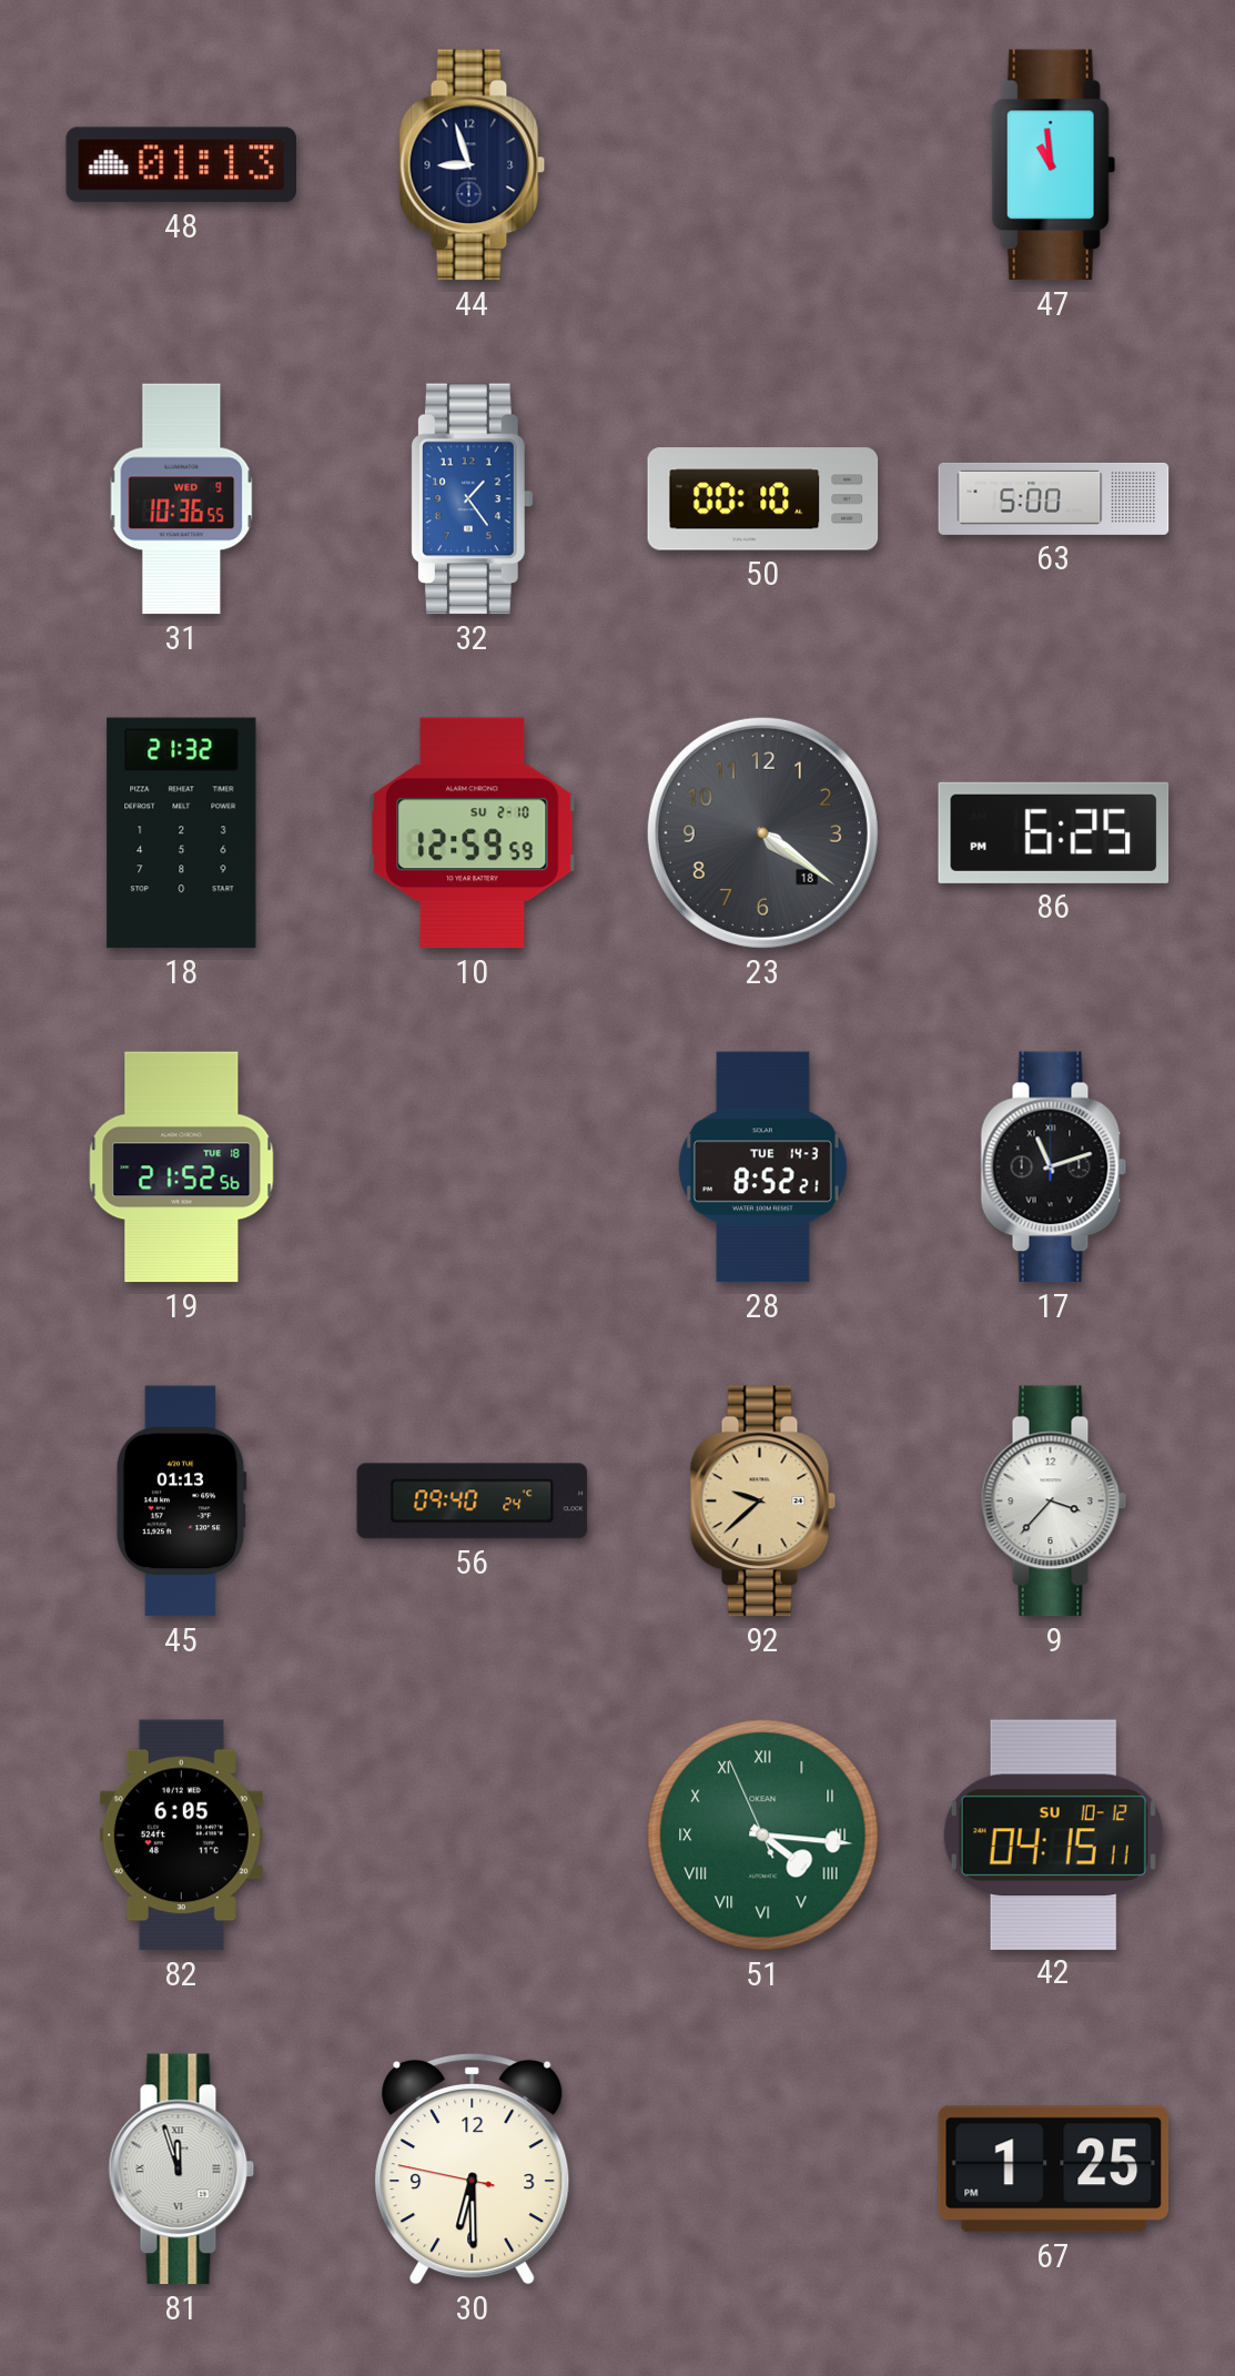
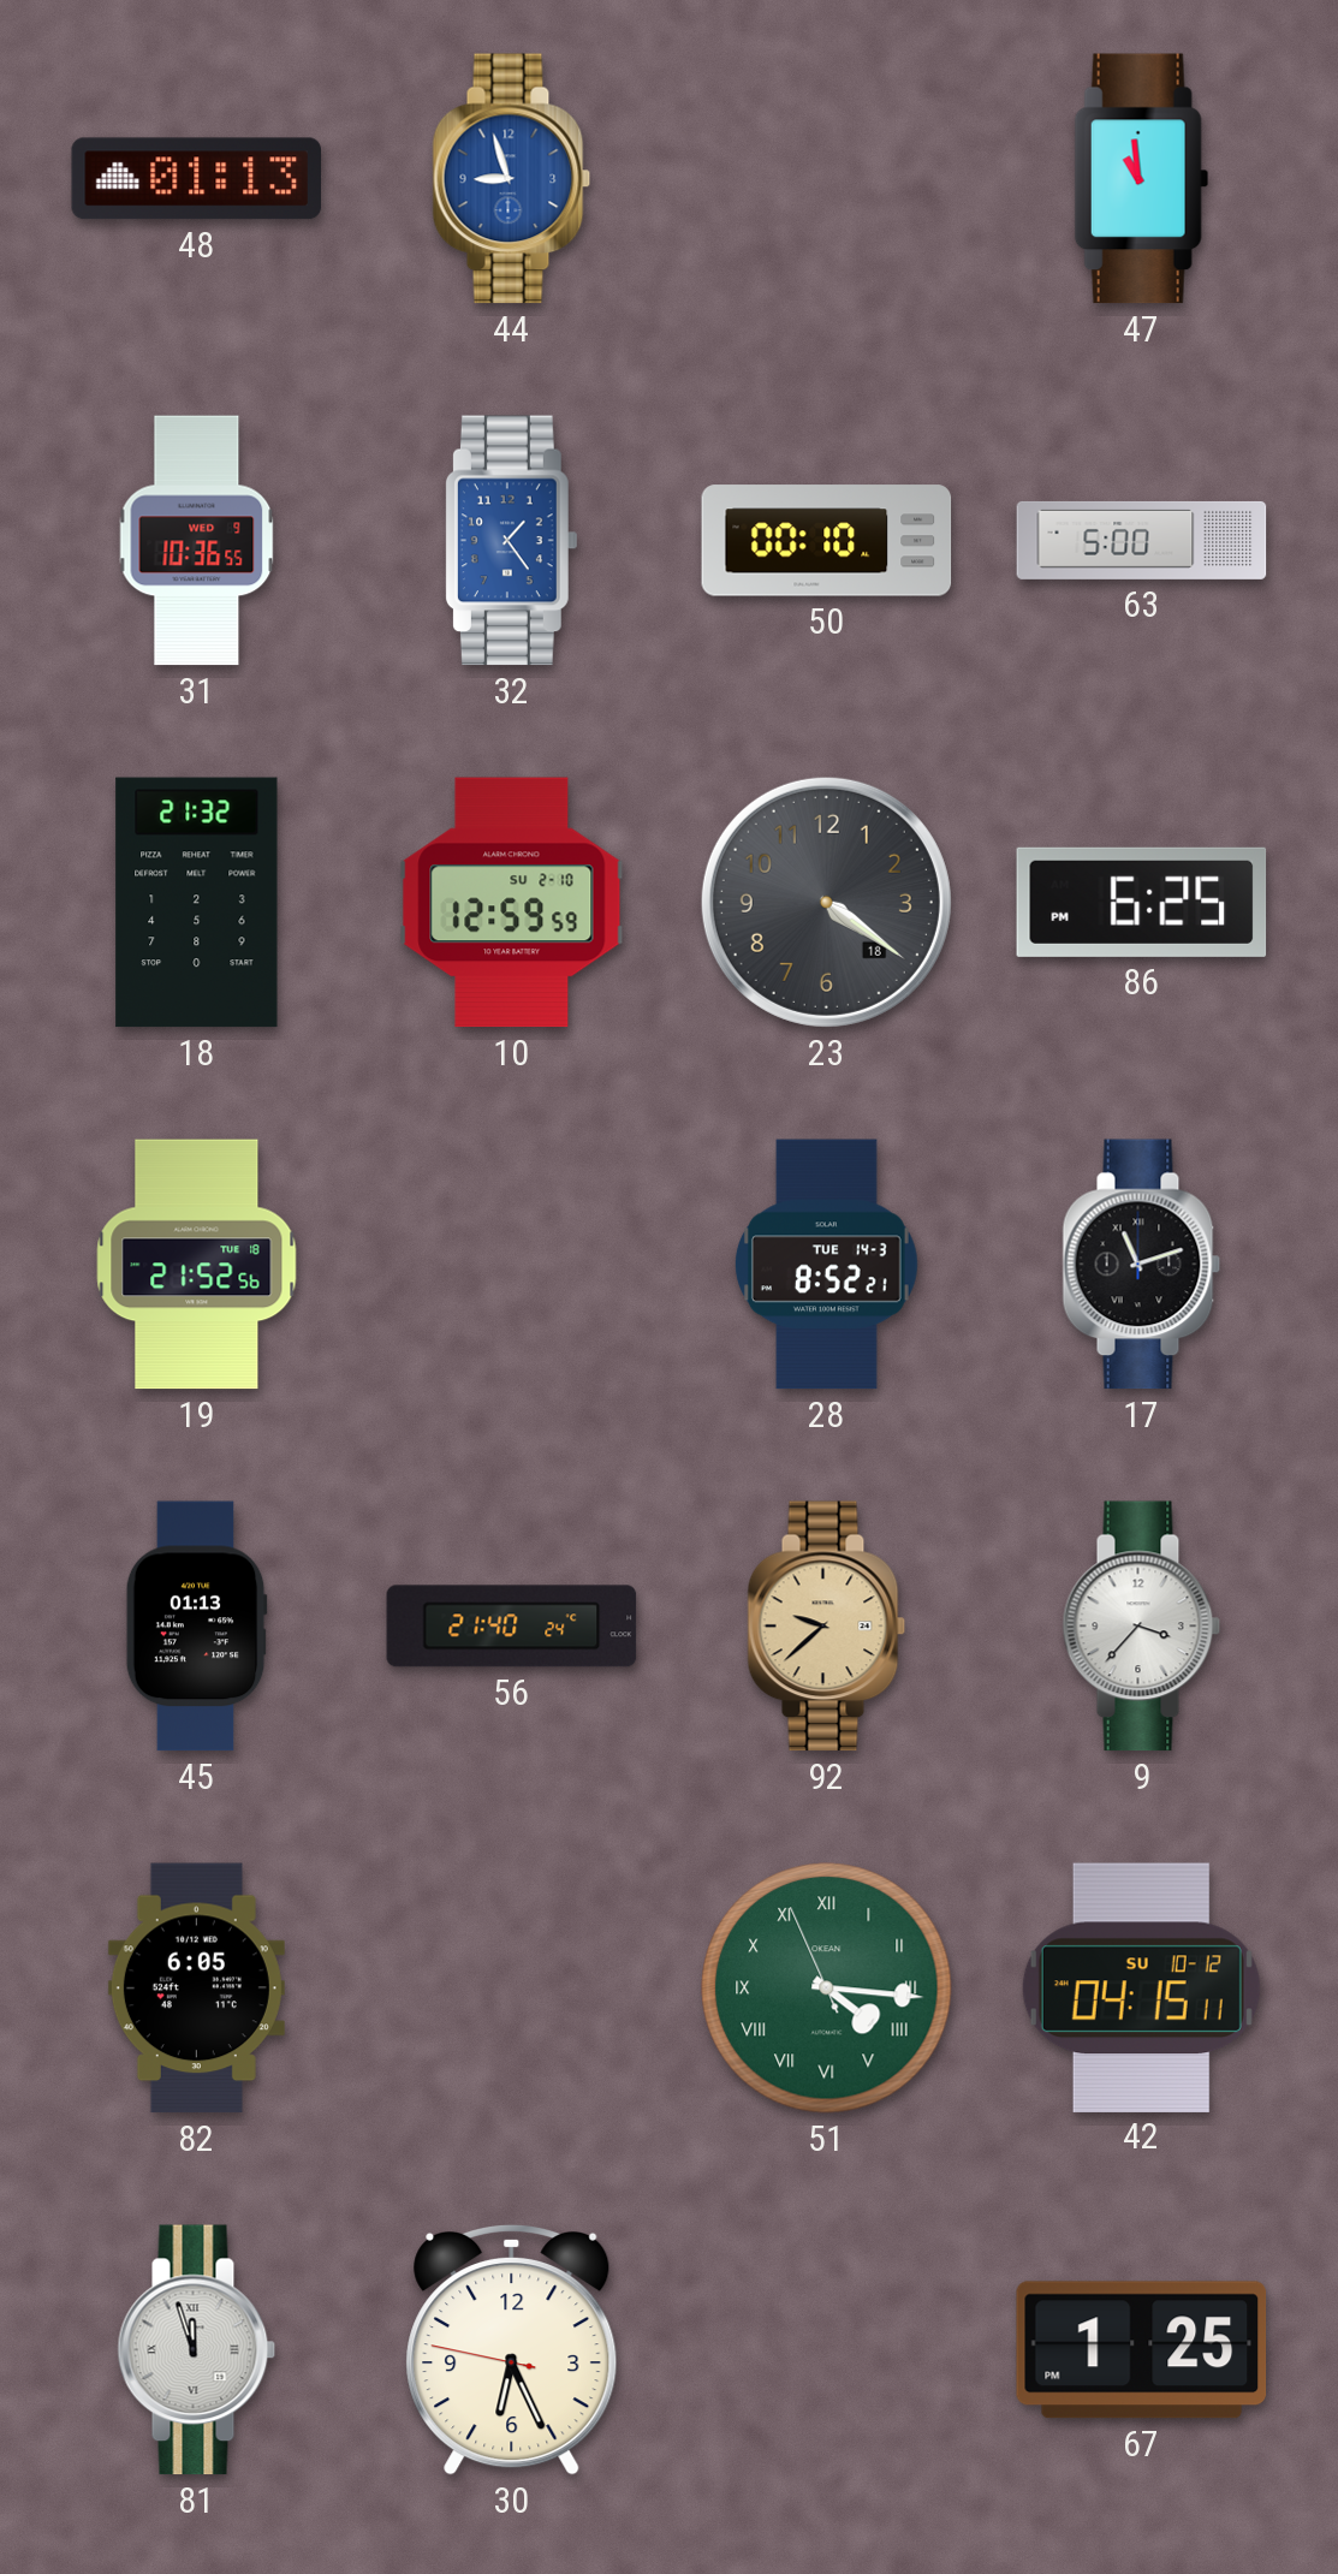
44 dial: navy -> blue
56: 09:40 -> 21:40
30: 6:29 -> 6:25
